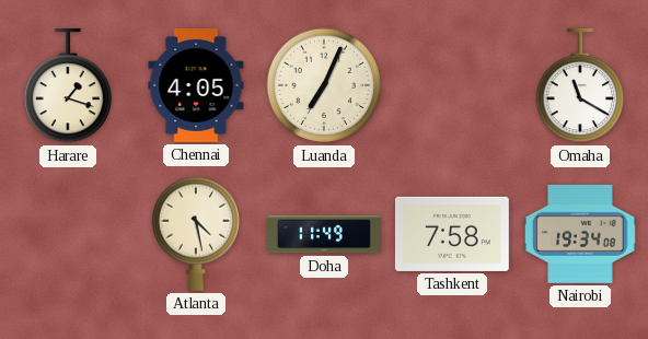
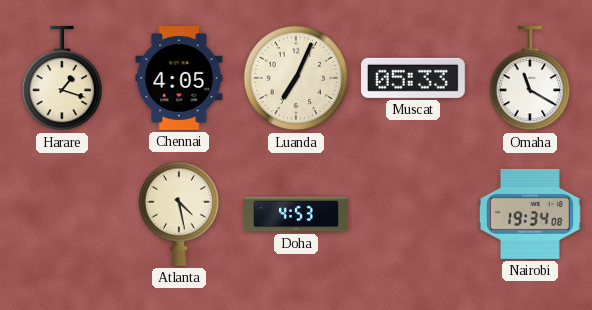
Muscat: none -> 05:33
Doha: 11:49 -> 4:53
Tashkent: 7:58 -> none
